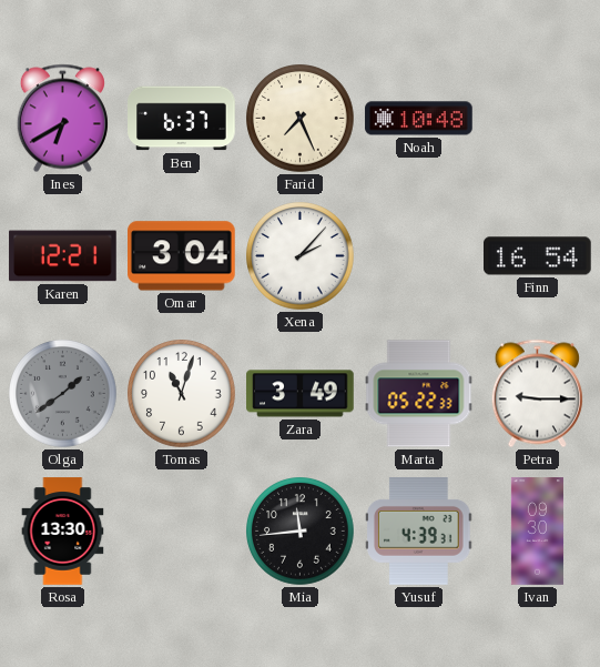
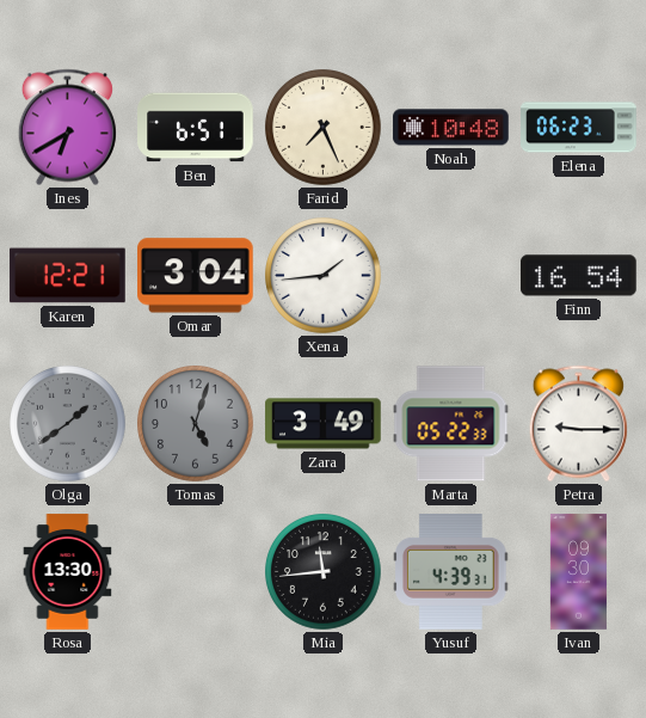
Ben: 6:37 -> 6:51
Elena: none -> 06:23
Xena: 2:07 -> 1:44
Tomas: 11:03 -> 5:03
Tomas dial: white -> grey
